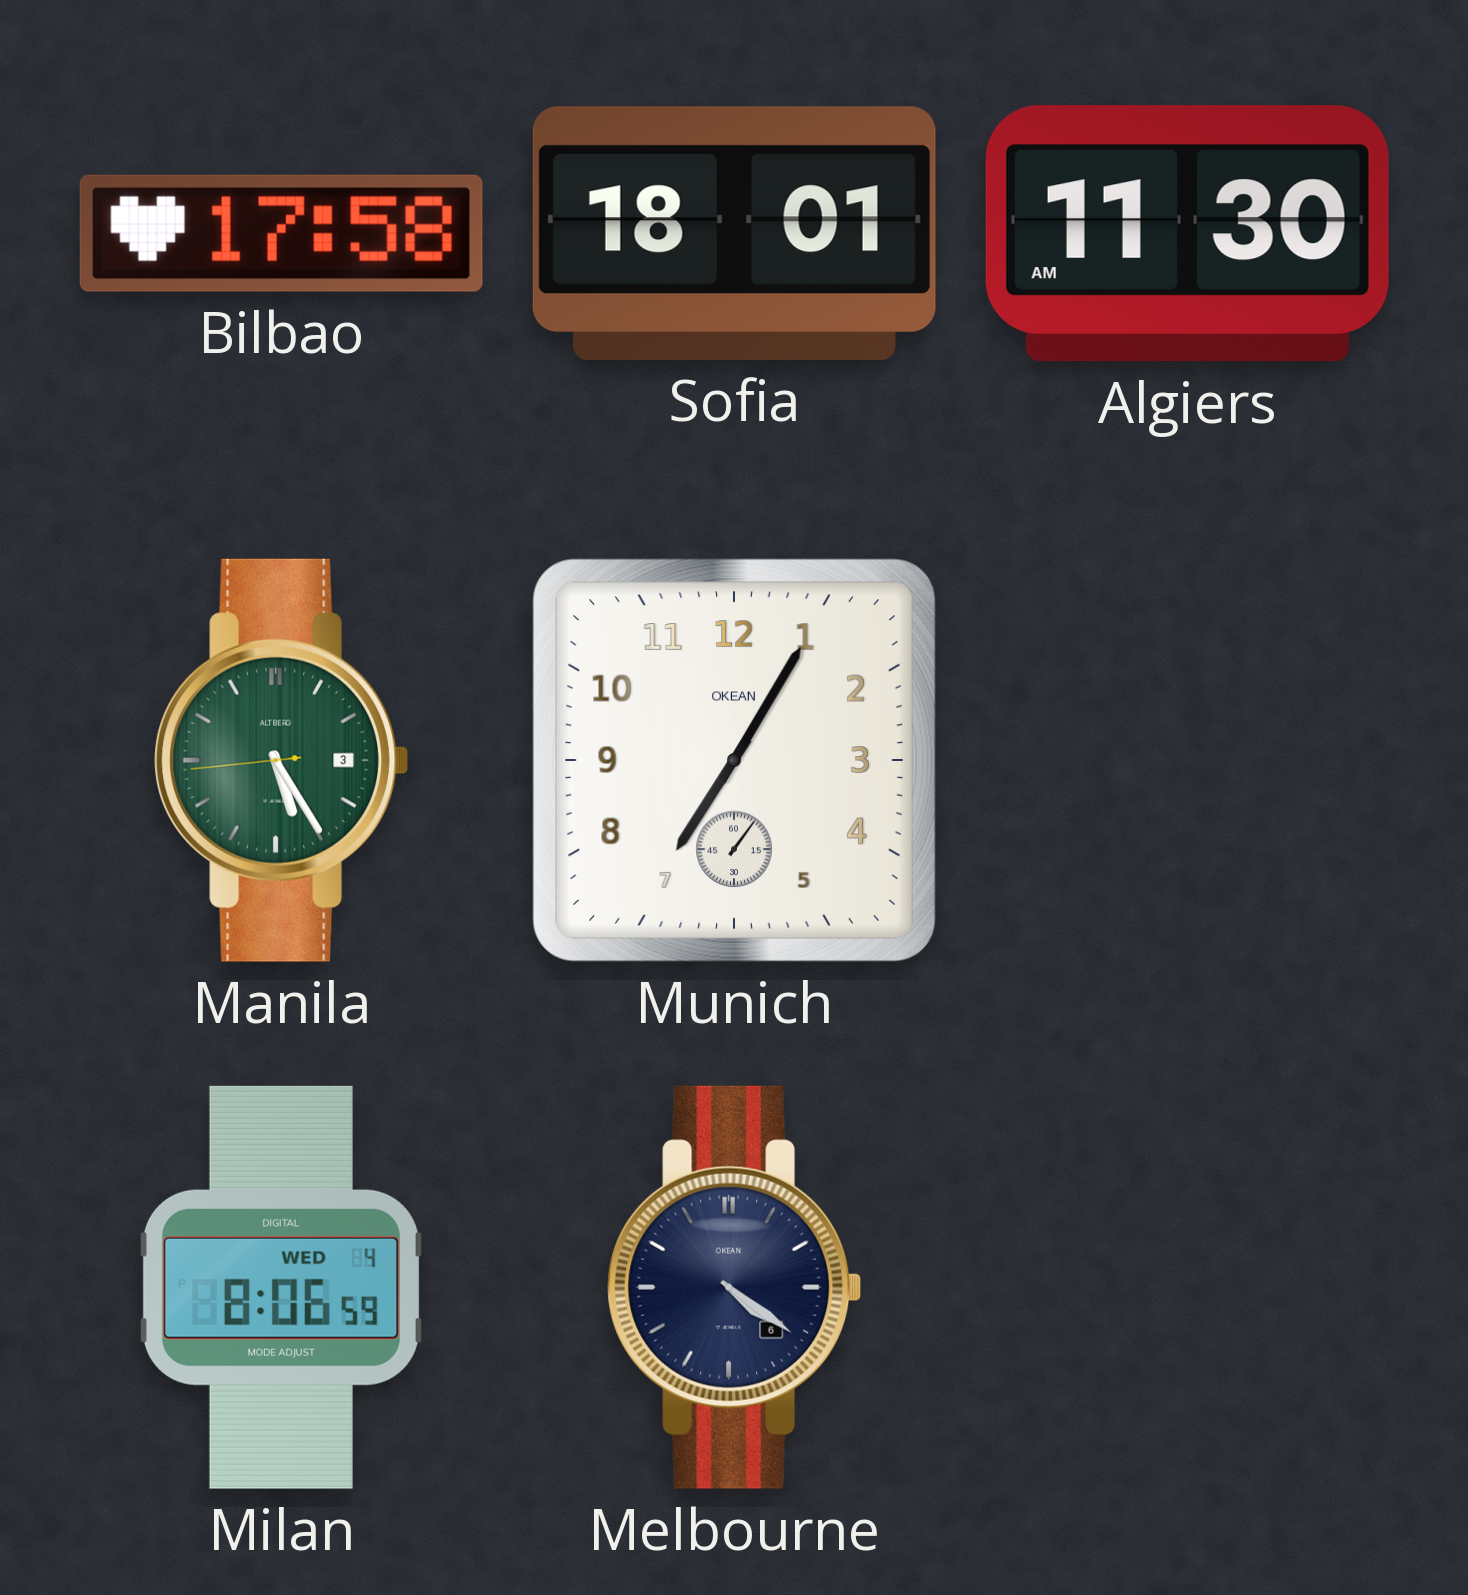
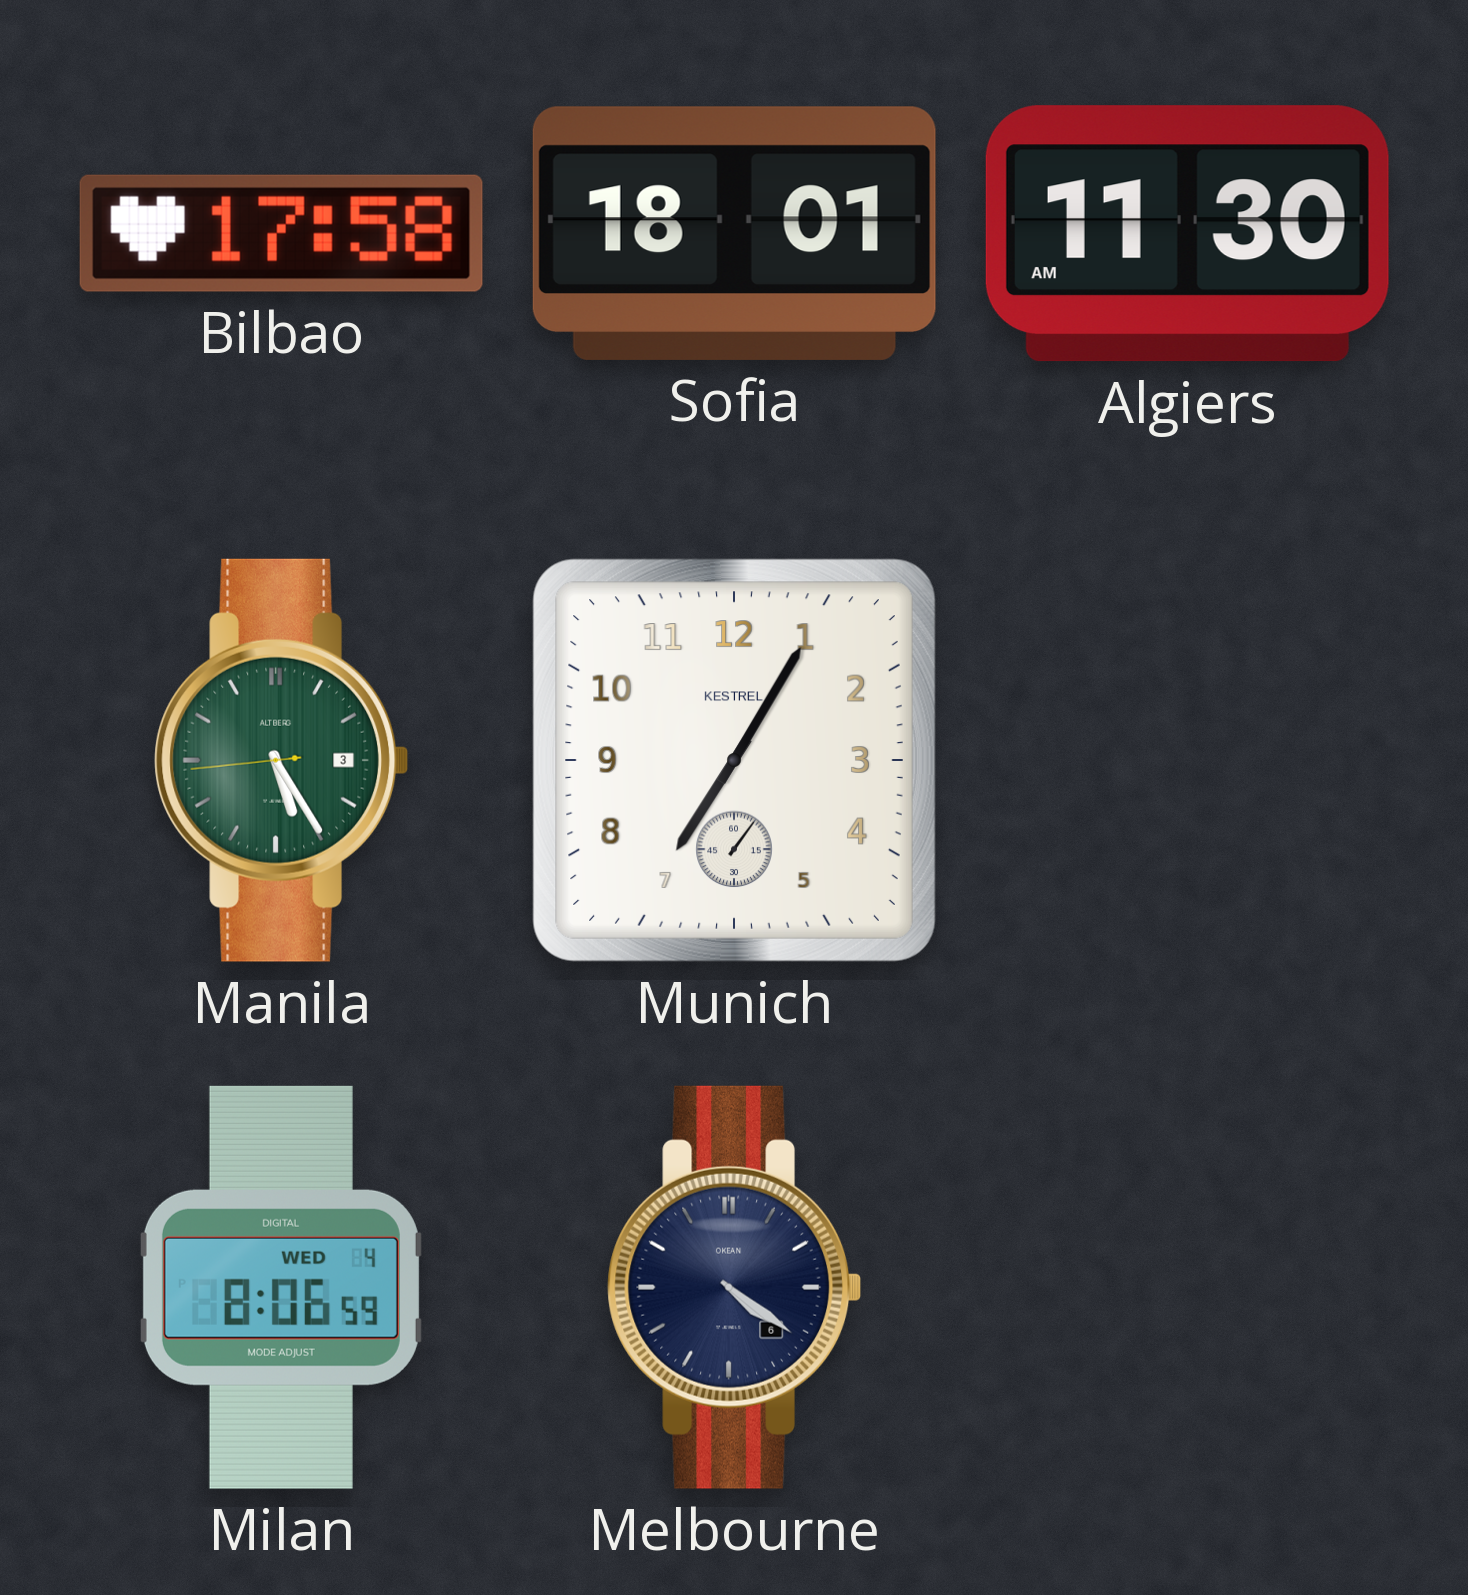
Munich brand: OKEAN -> KESTREL
